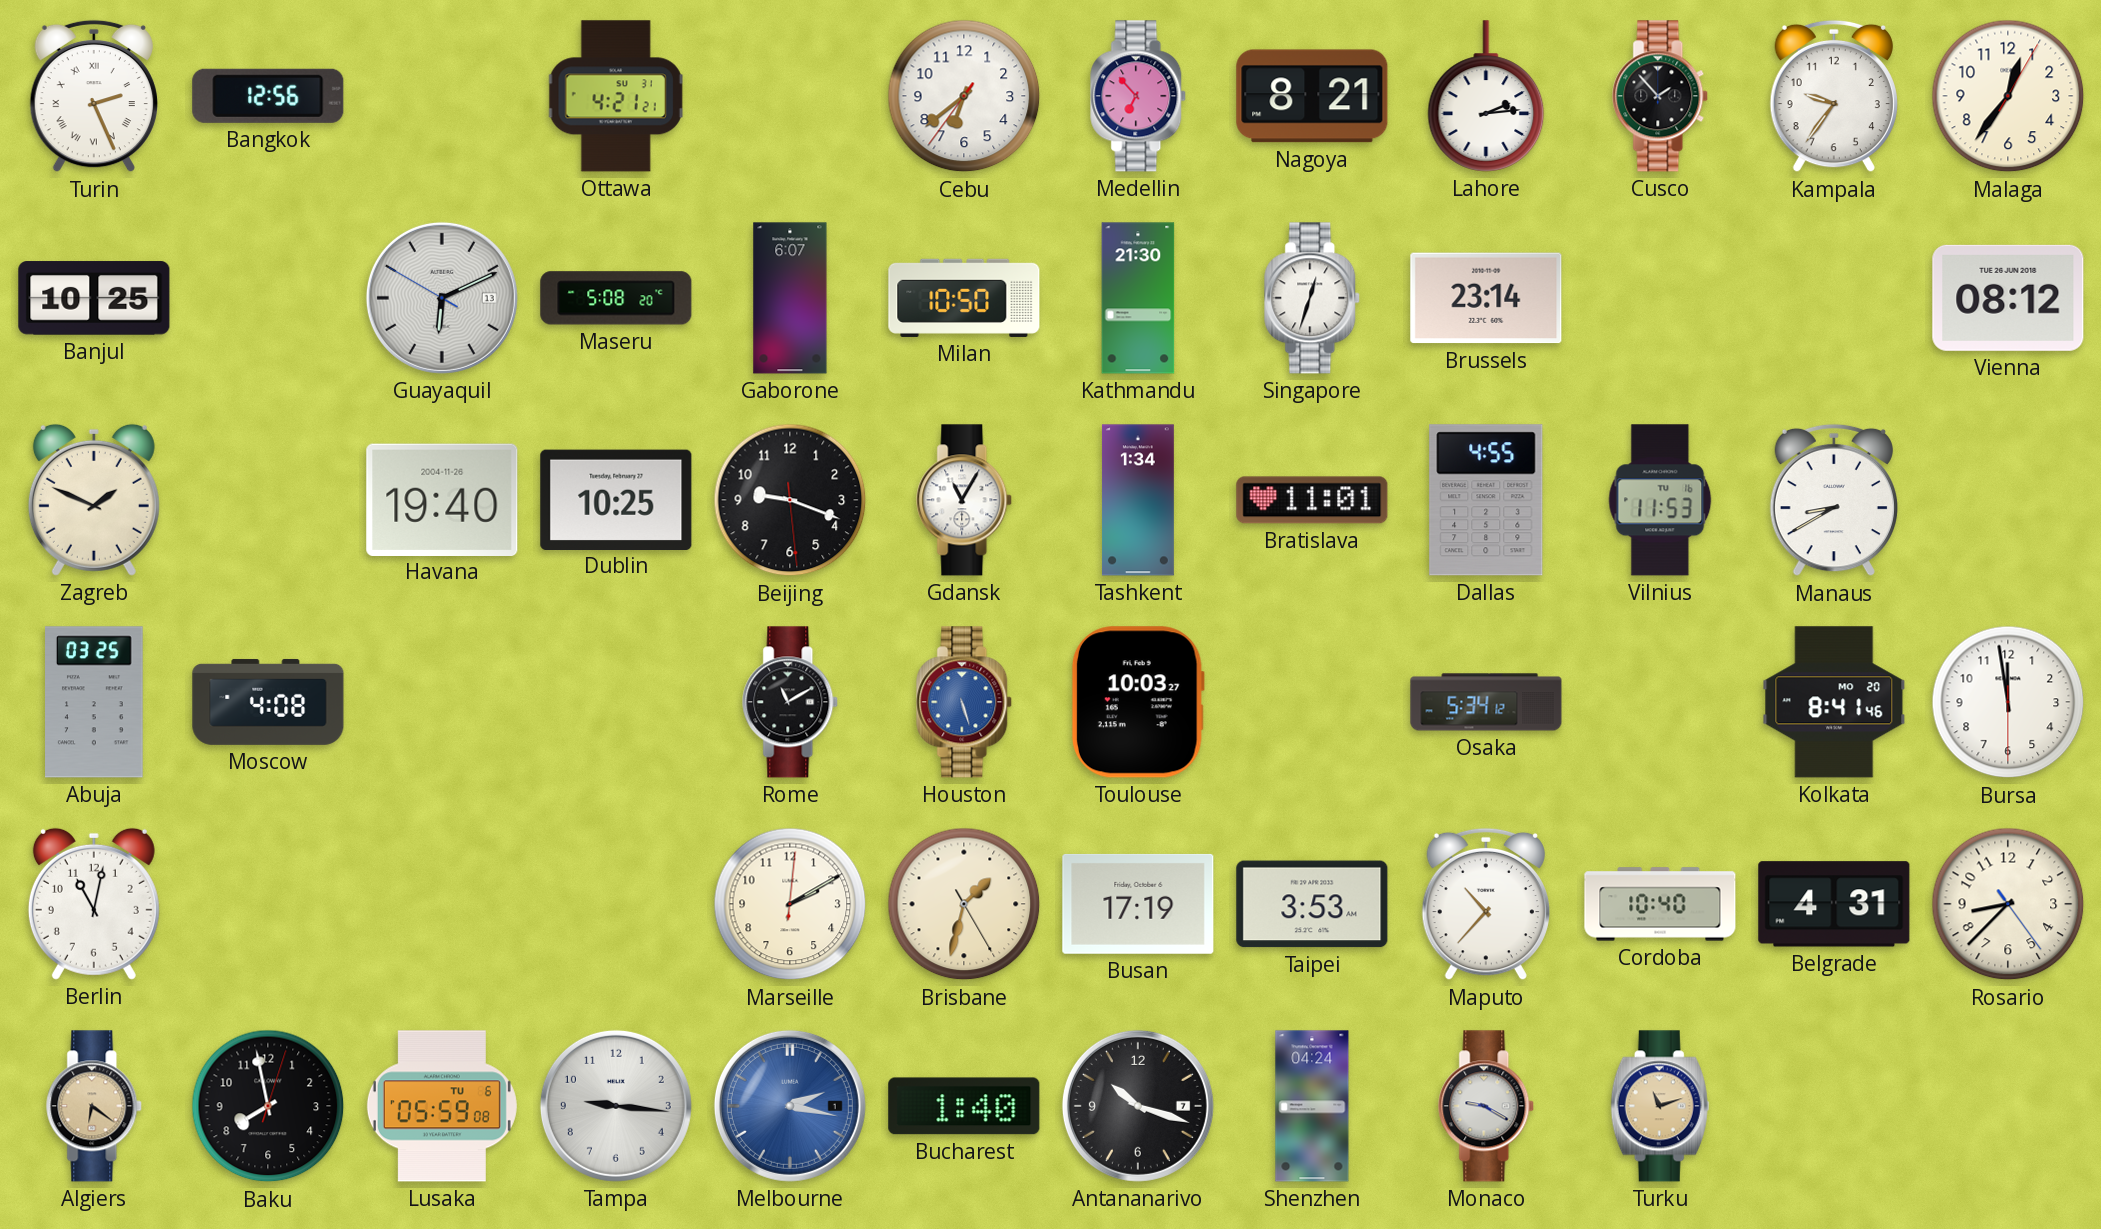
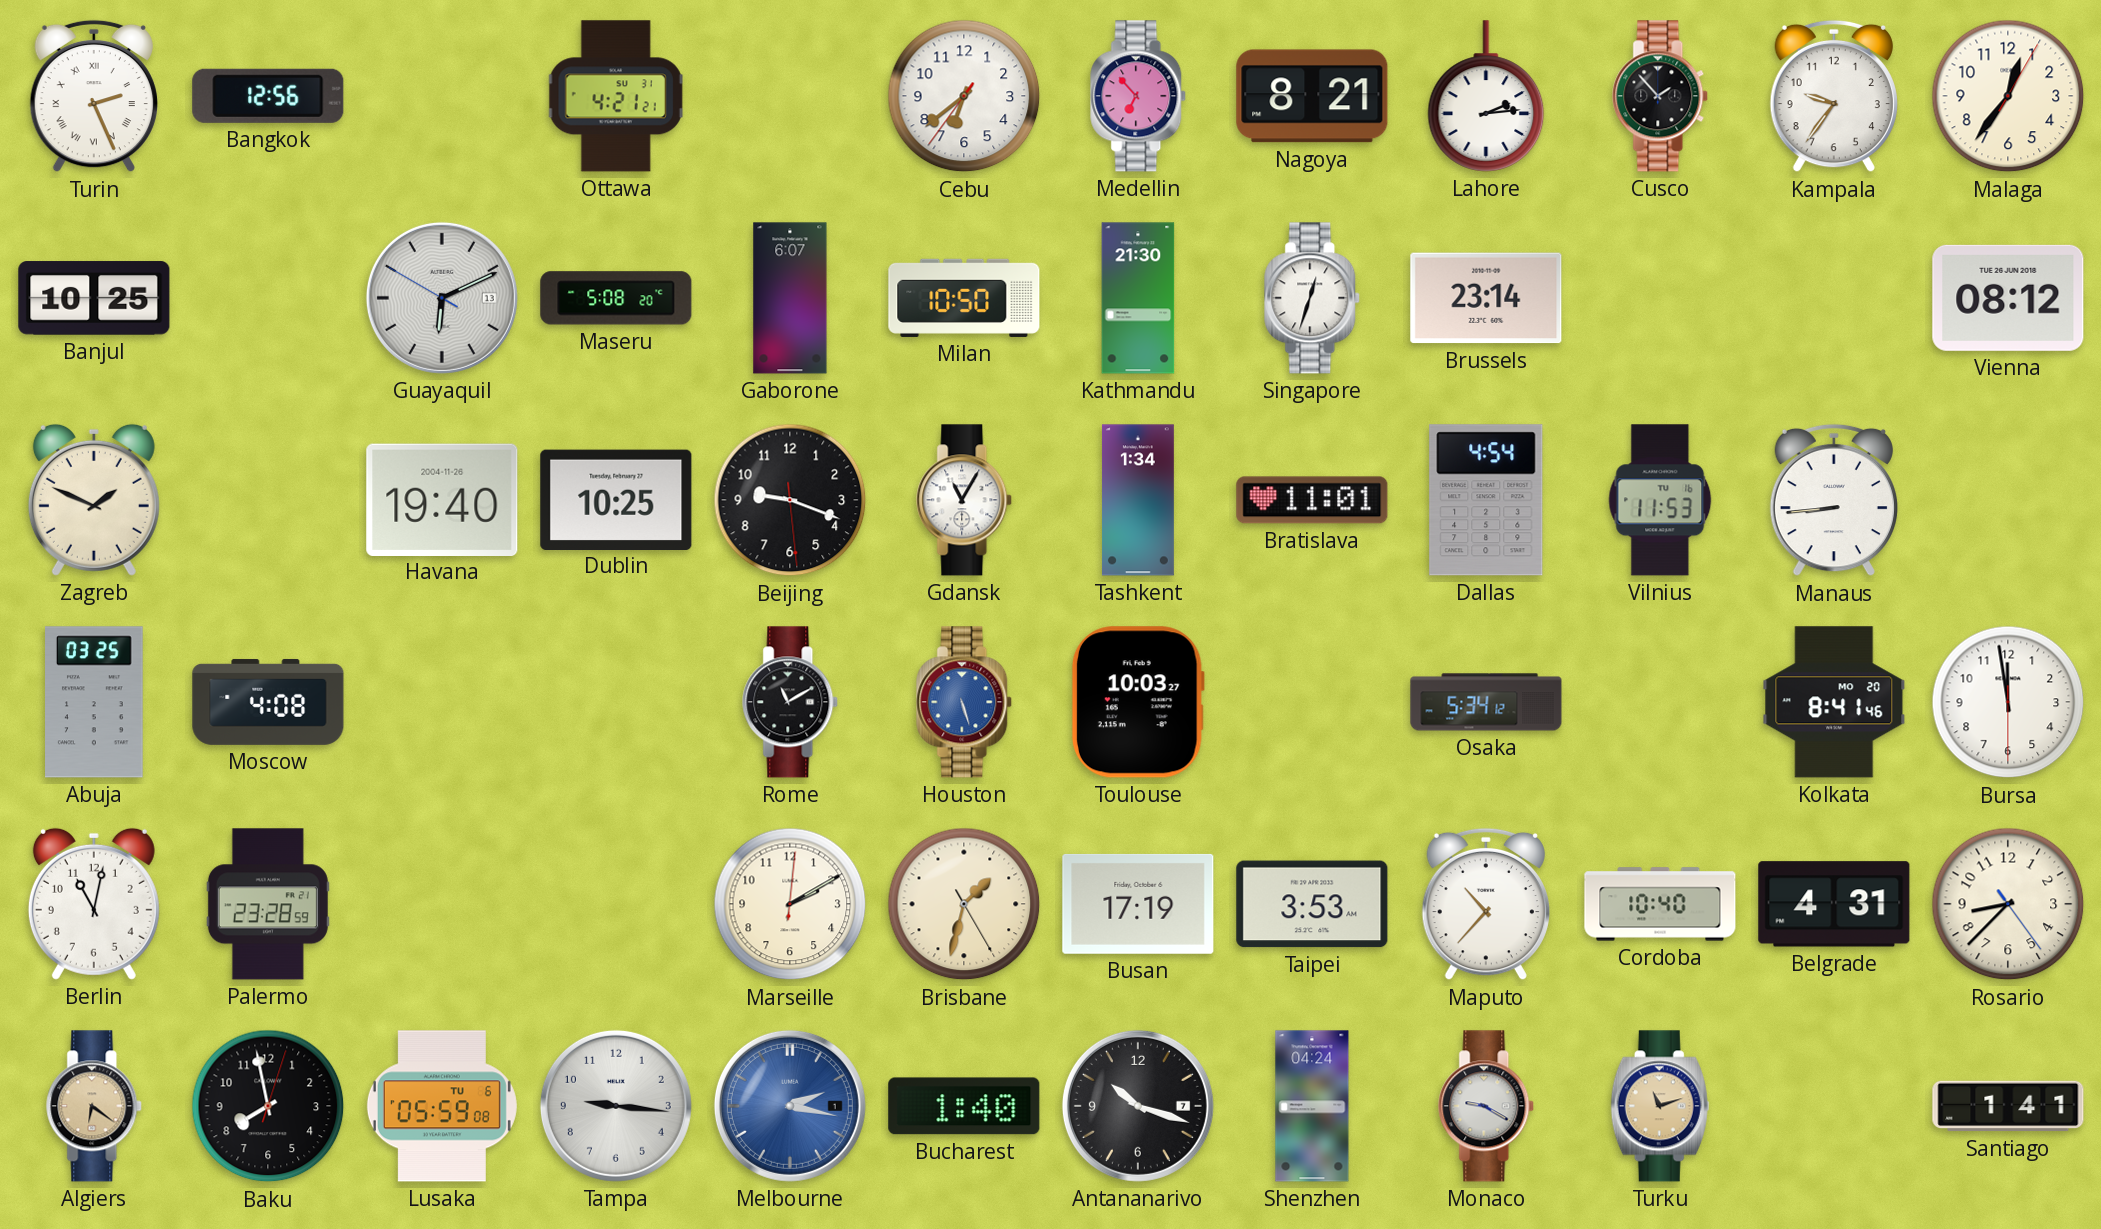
Dallas: 4:55 -> 4:54
Manaus: 8:40 -> 8:44
Palermo: none -> 23:28
Santiago: none -> 1:41
